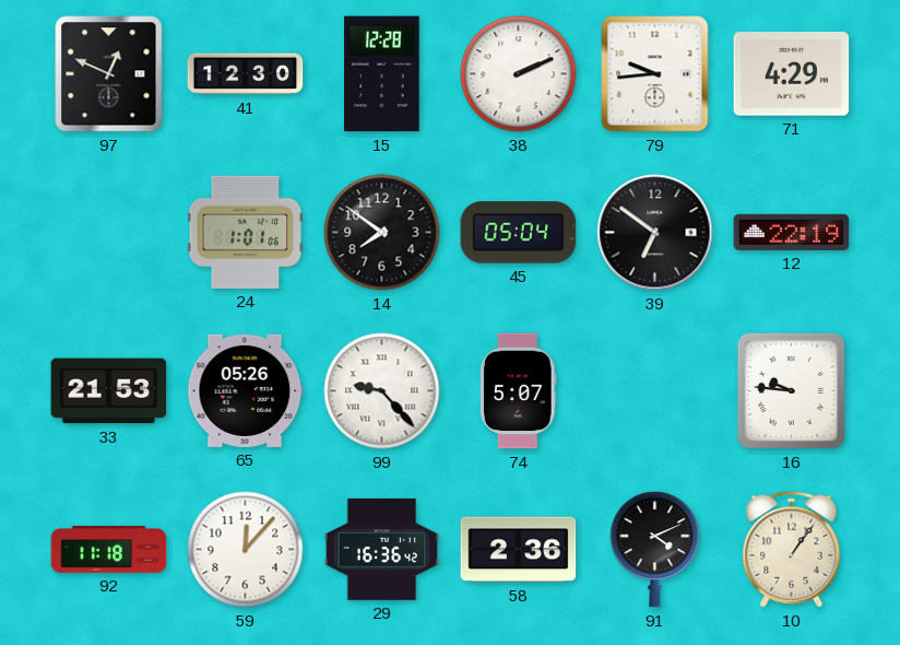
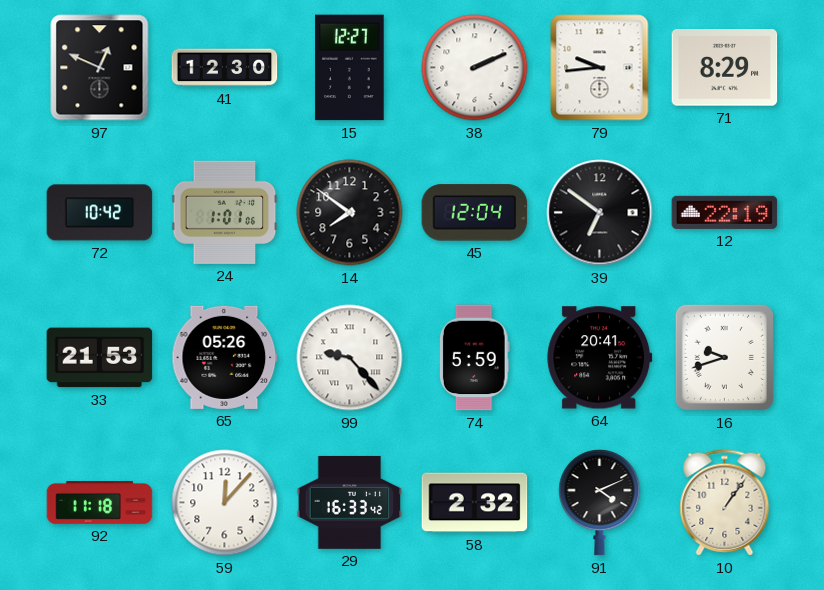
15: 12:28 -> 12:27
71: 4:29 -> 8:29
72: none -> 10:42
45: 05:04 -> 12:04
74: 5:07 -> 5:59
64: none -> 20:41
16: 9:46 -> 9:42
29: 16:36 -> 16:33
58: 2:36 -> 2:32
